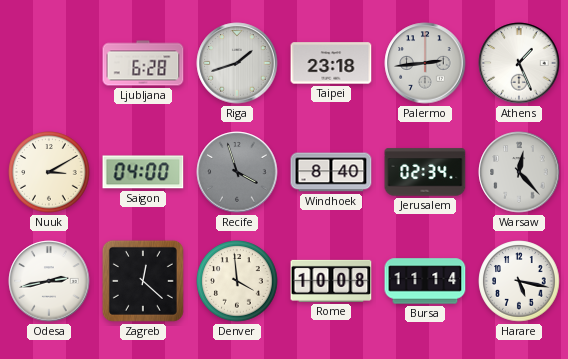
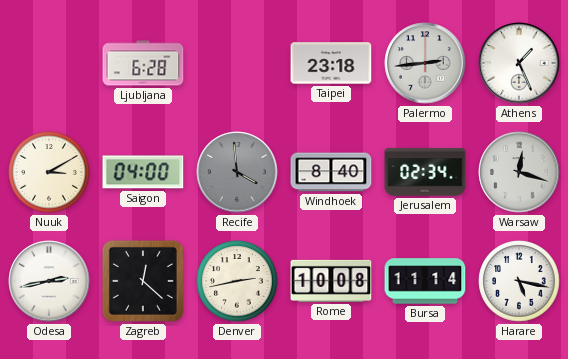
Riga: 1:42 -> none
Recife: 3:57 -> 3:59
Warsaw: 12:23 -> 12:18
Denver: 3:59 -> 2:43
